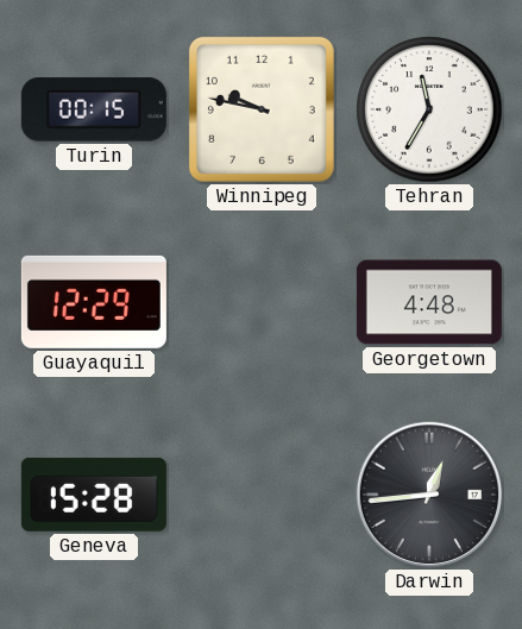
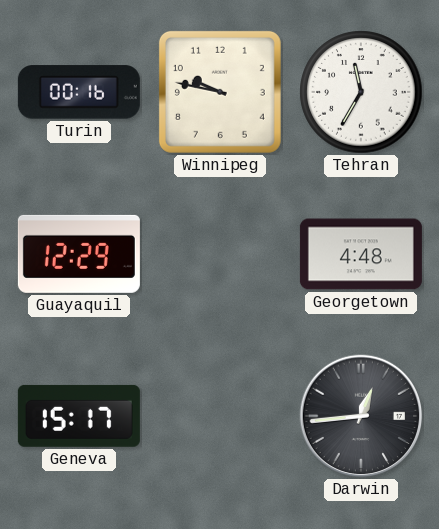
Turin: 00:15 -> 00:16
Geneva: 15:28 -> 15:17
